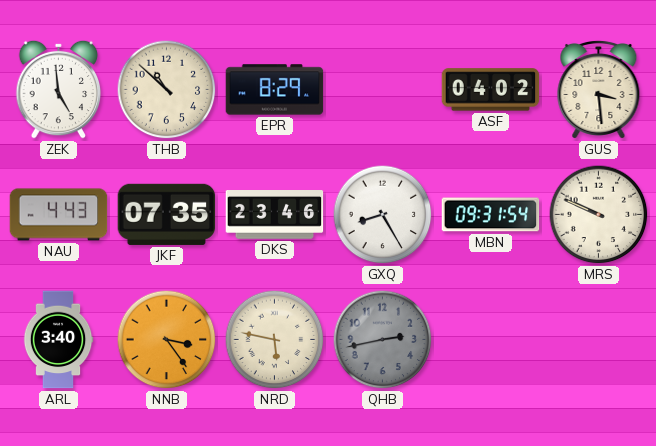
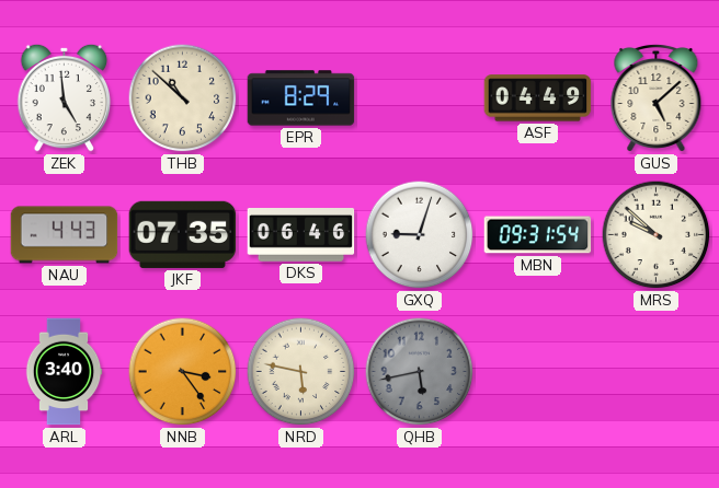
ASF: 04:02 -> 04:49
GUS: 3:29 -> 5:08
DKS: 23:46 -> 06:46
GXQ: 8:25 -> 9:03
MRS: 9:49 -> 9:52
QHB: 2:43 -> 5:43
